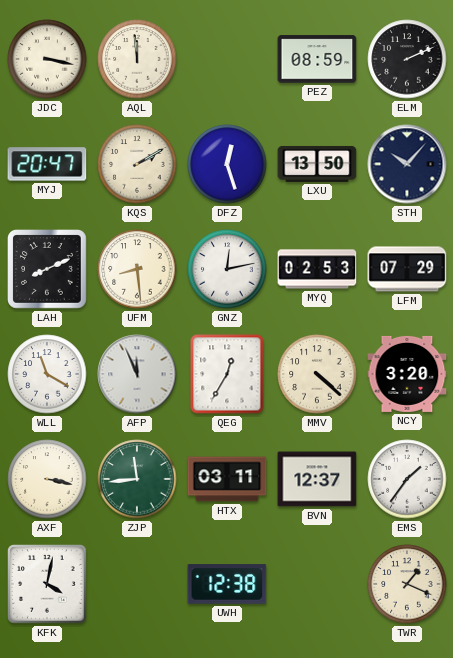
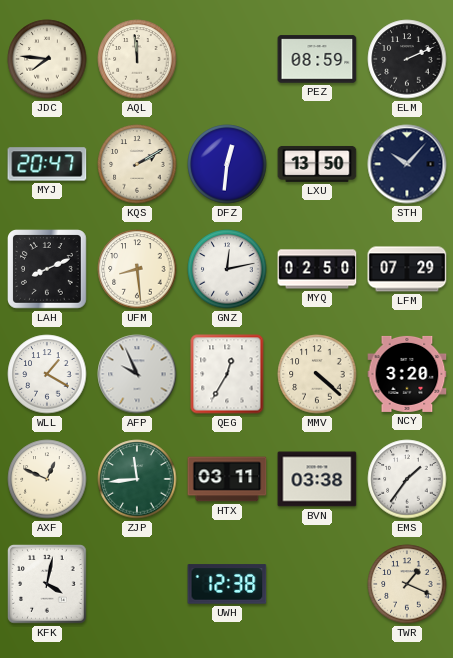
JDC: 3:17 -> 7:46
DFZ: 12:27 -> 12:31
MYQ: 02:53 -> 02:50
WLL: 11:20 -> 1:20
AFP: 11:56 -> 9:56
AXF: 3:17 -> 12:49
BVN: 12:37 -> 03:38
